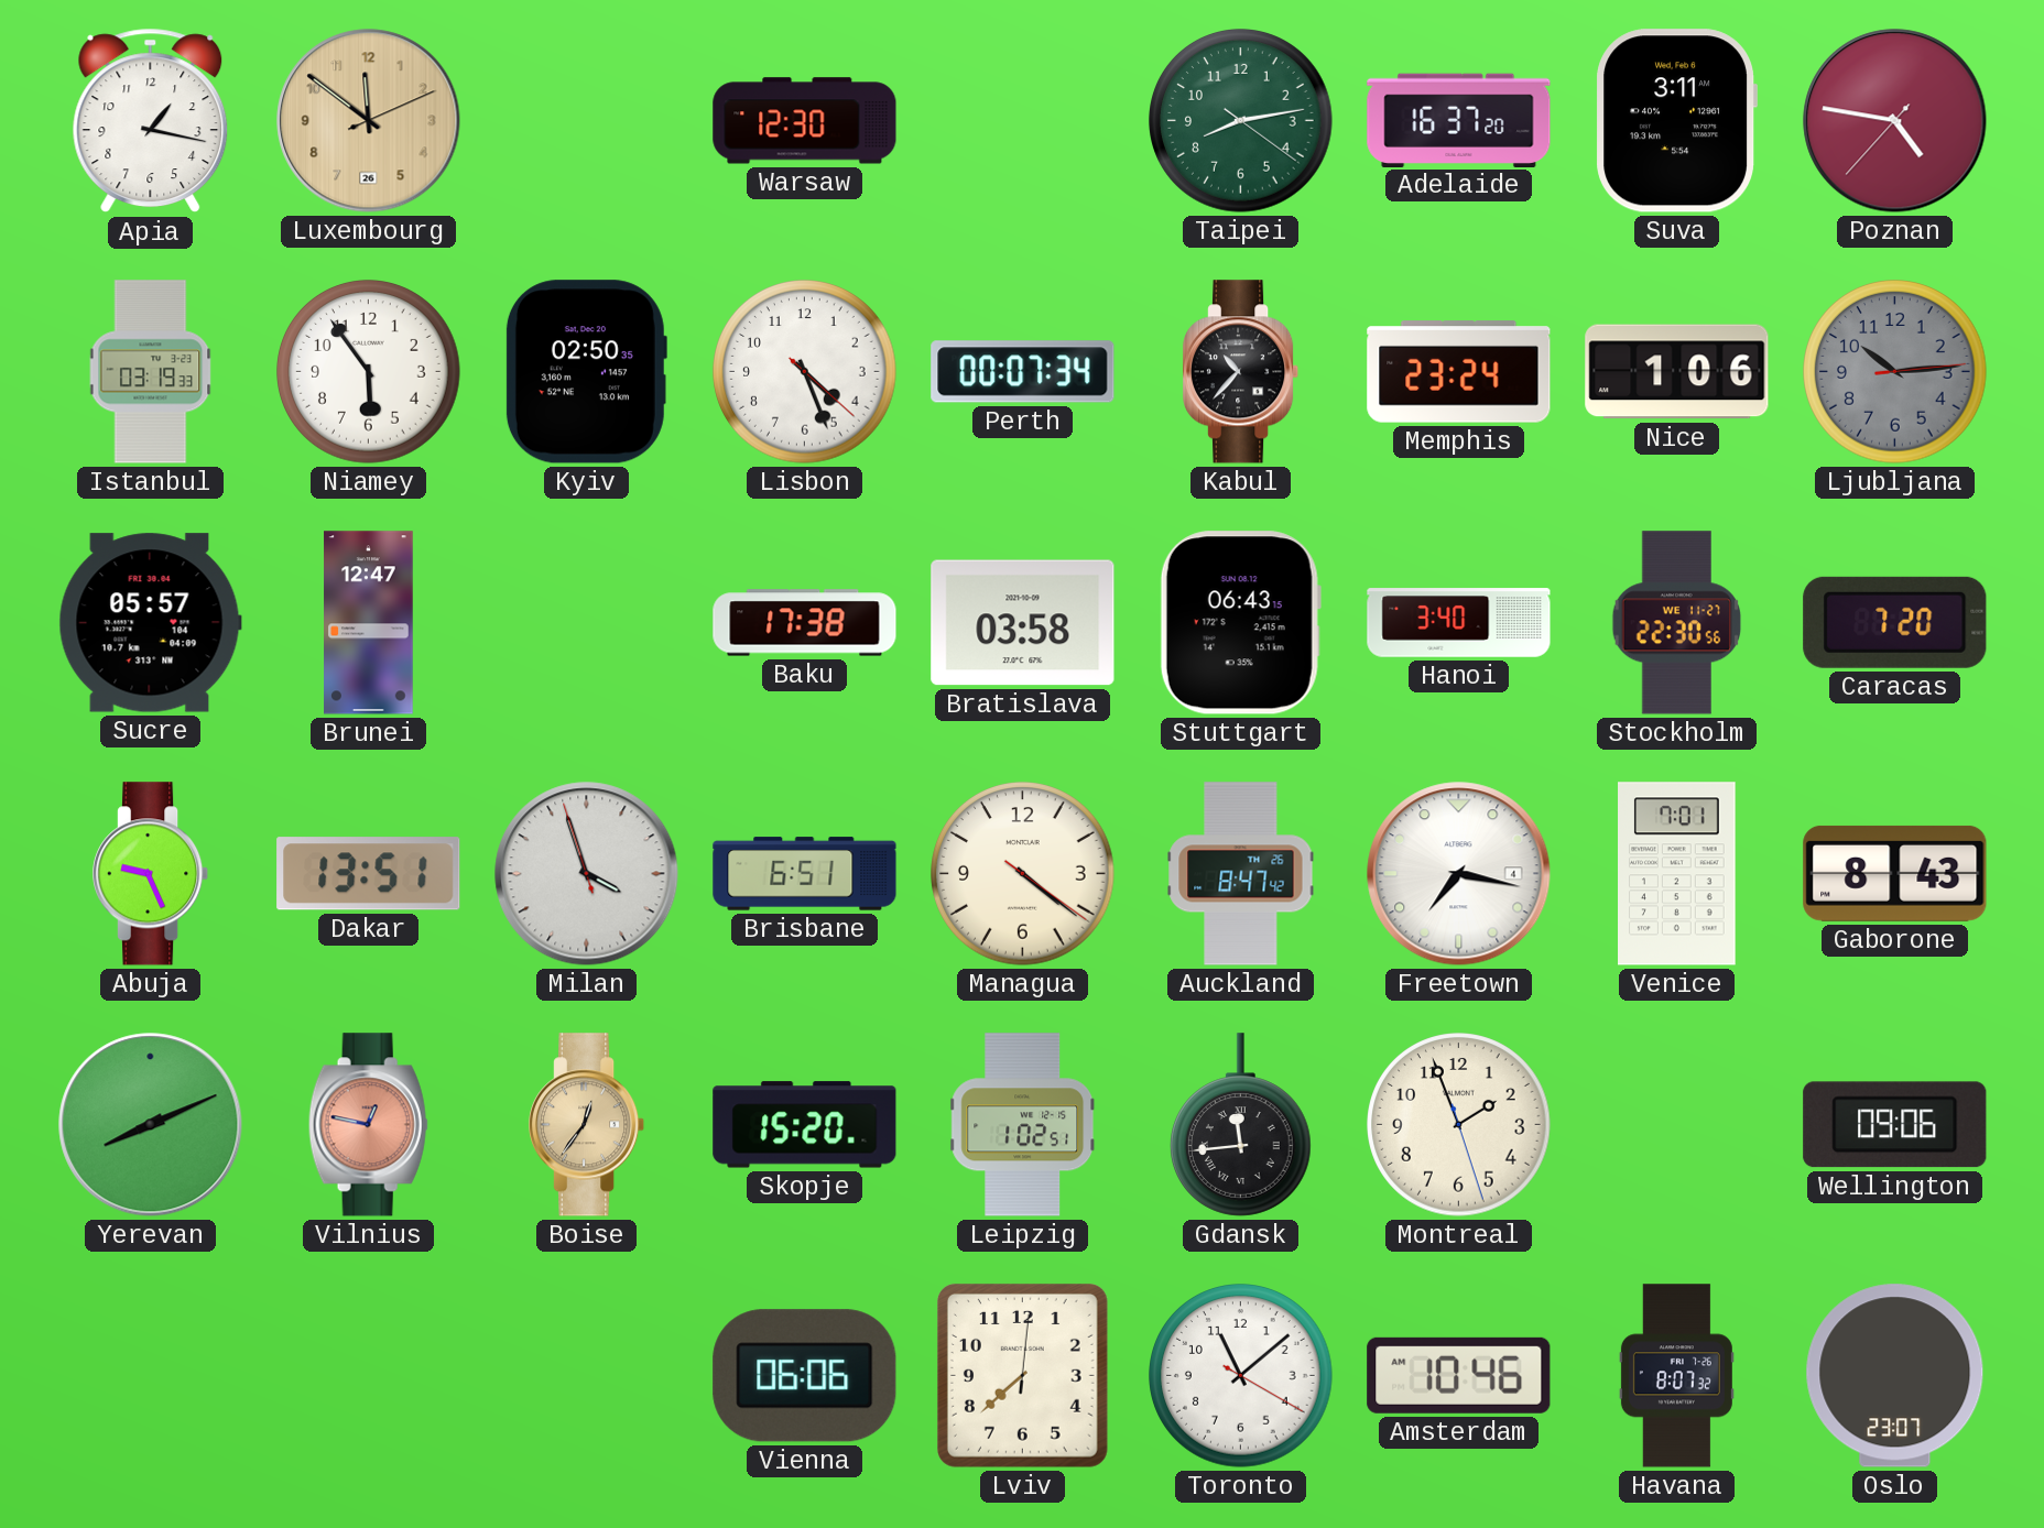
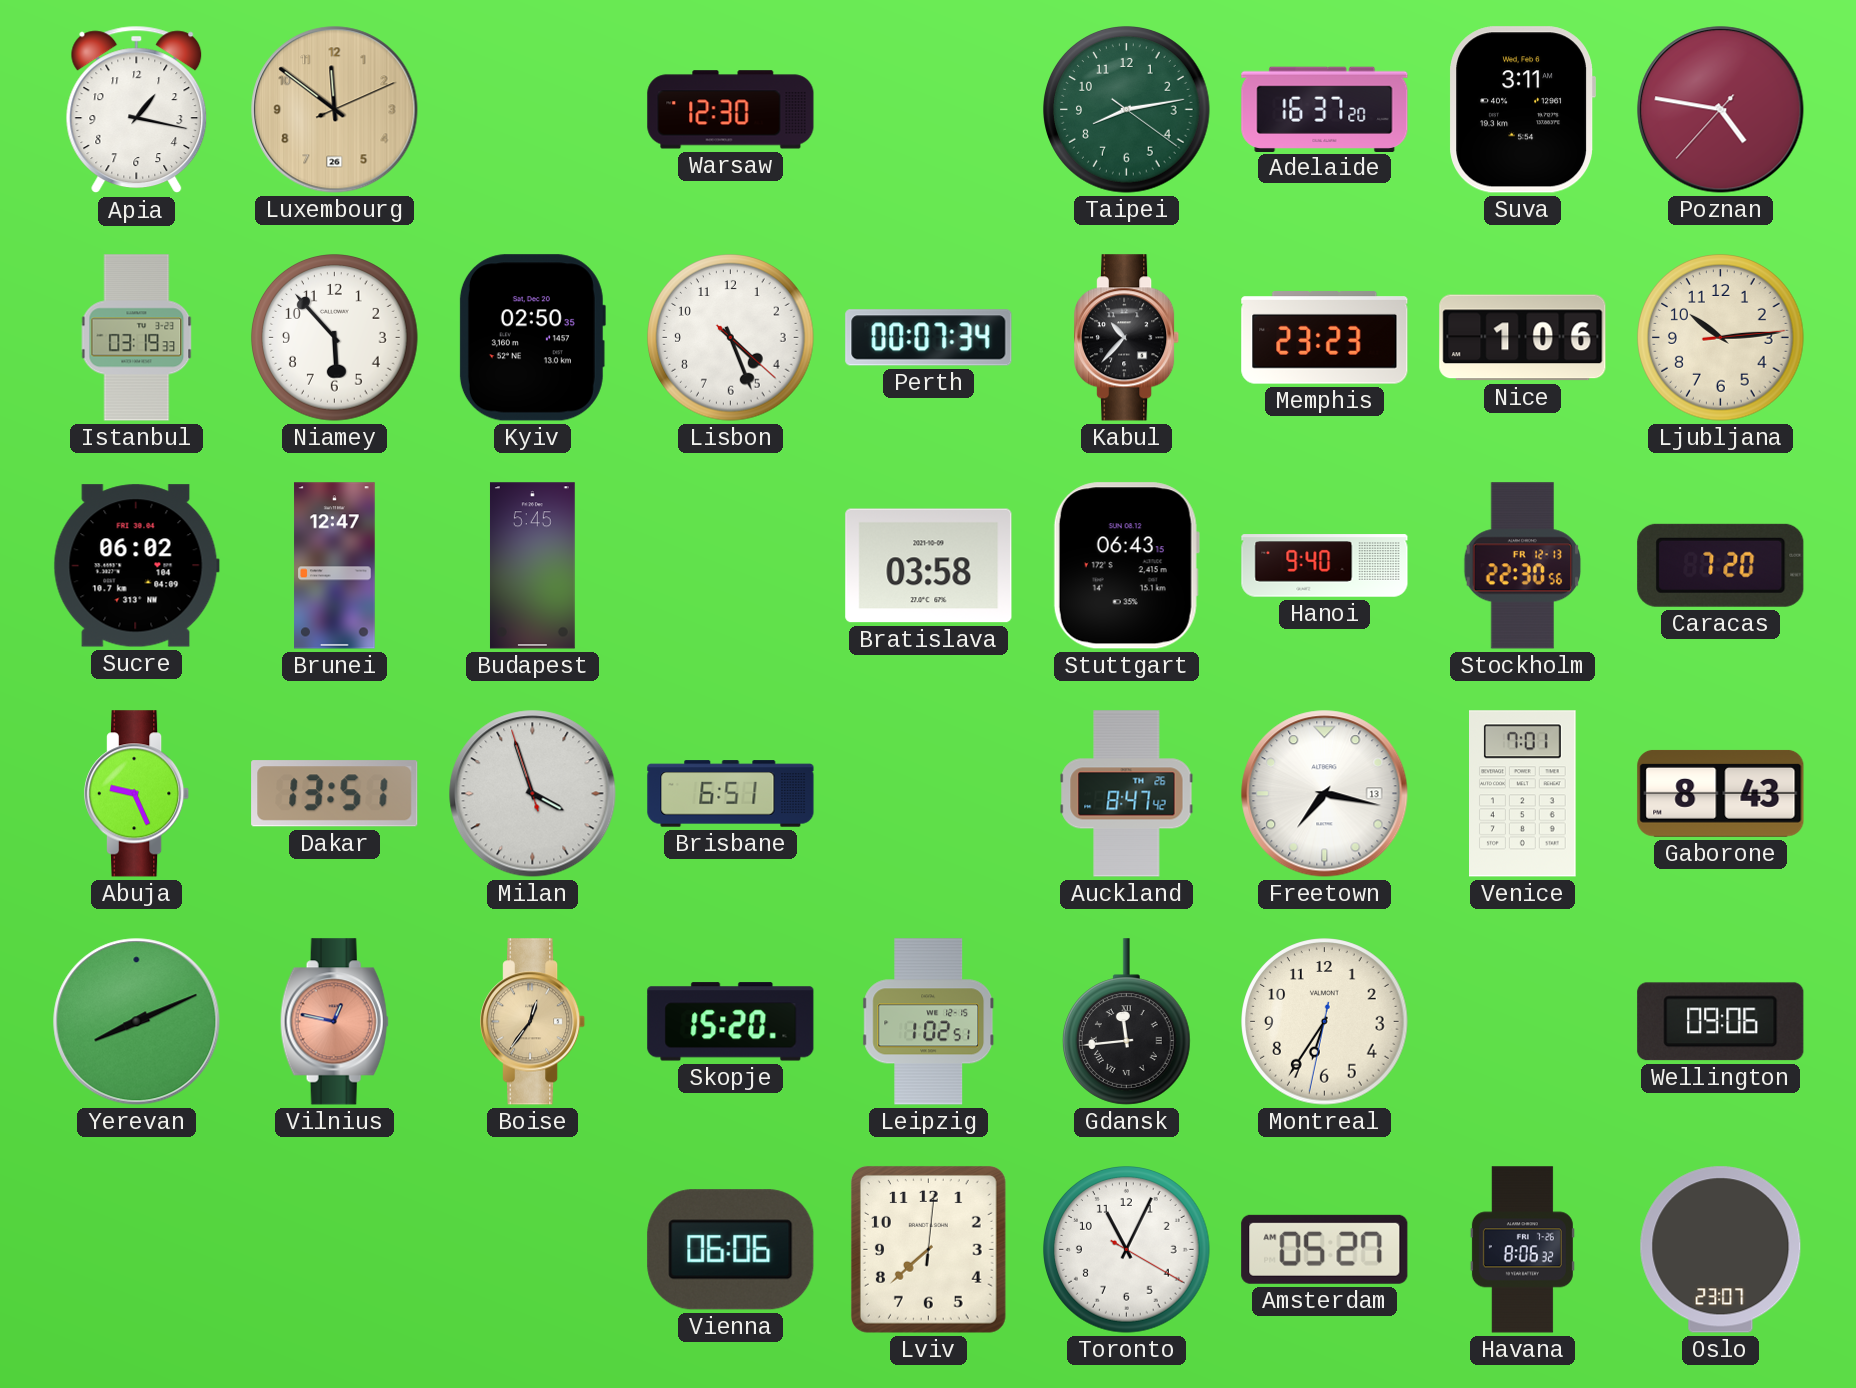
Niamey: 5:54 -> 5:53
Memphis: 23:24 -> 23:23
Ljubljana dial: grey -> cream
Sucre: 05:57 -> 06:02
Budapest: none -> 5:45
Baku: 17:38 -> none
Hanoi: 3:40 -> 9:40
Stockholm date: WE 11-27 -> FR 12-13
Managua: 4:21 -> none
Freetown date: 4 -> 13
Montreal: 1:56 -> 6:35
Toronto: 11:08 -> 11:04
Amsterdam: 10:46 -> 05:27
Havana: 8:07 -> 8:06
